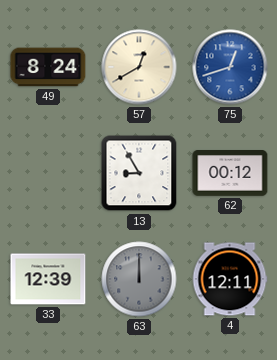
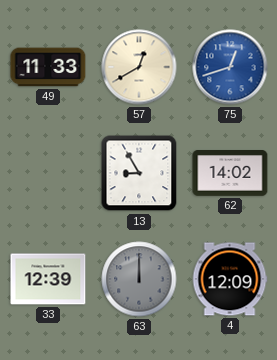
49: 8:24 -> 11:33
62: 00:12 -> 14:02
4: 12:11 -> 12:09
